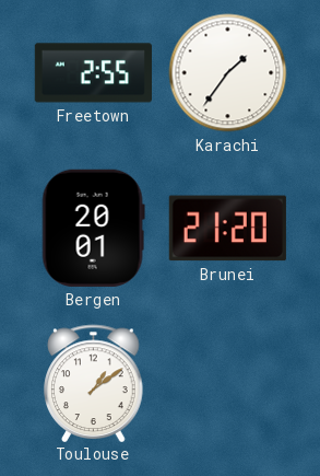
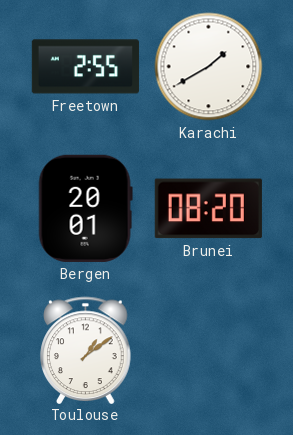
Karachi: 1:36 -> 1:40
Brunei: 21:20 -> 08:20
